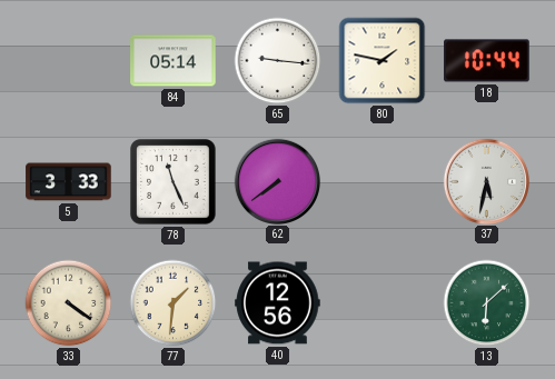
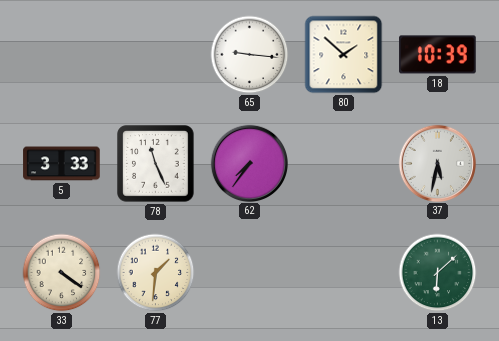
84: 05:14 -> none
80: 1:47 -> 1:52
18: 10:44 -> 10:39
62: 7:39 -> 7:36
40: 12:56 -> none
